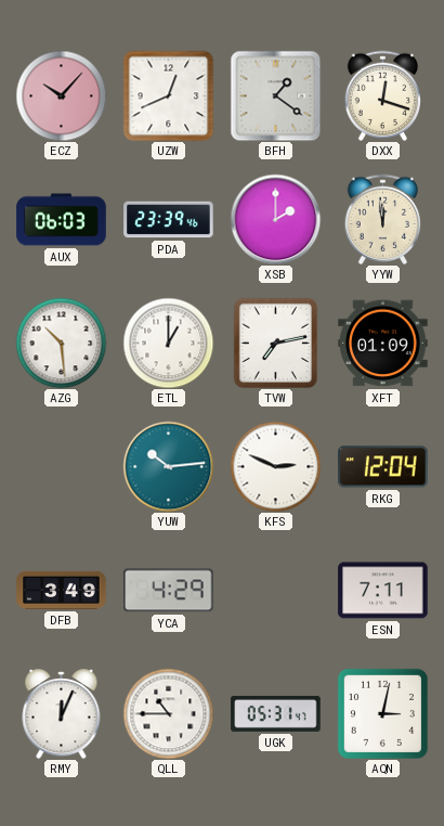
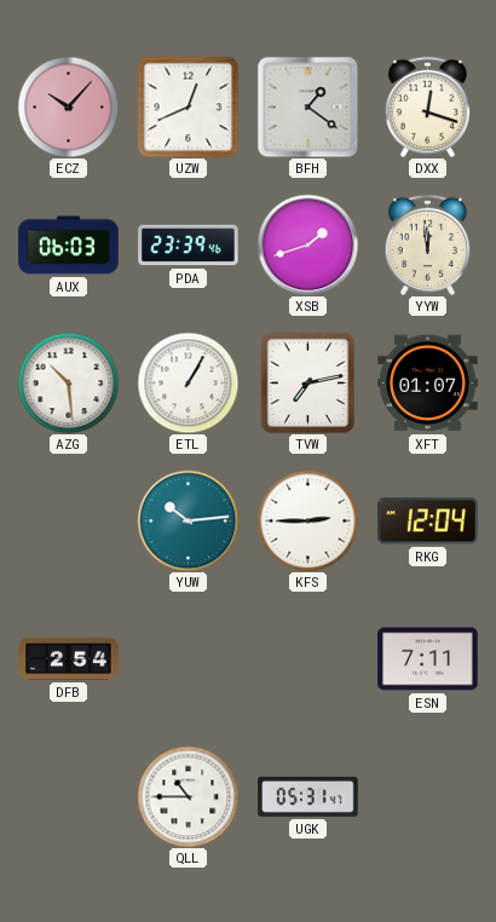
XSB: 2:00 -> 1:42
ETL: 1:00 -> 1:05
XFT: 01:09 -> 01:07
KFS: 2:49 -> 2:45
DFB: 3:49 -> 2:54
YCA: 4:29 -> none
RMY: 12:04 -> none
AQN: 3:02 -> none
